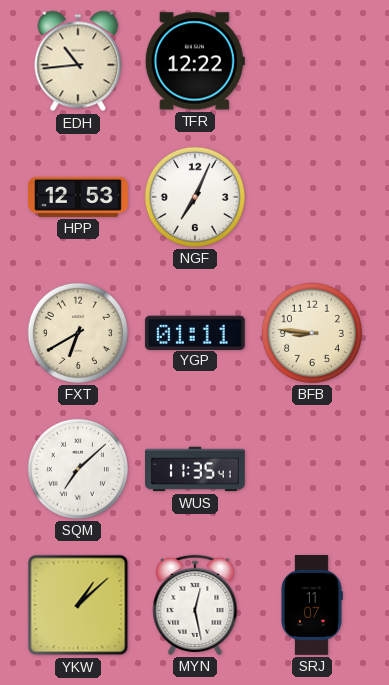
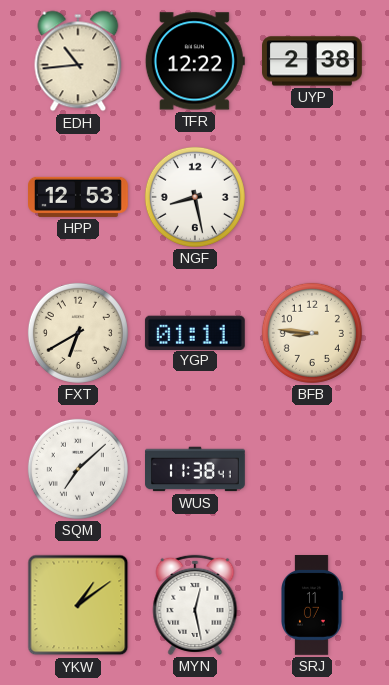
UYP: none -> 2:38
NGF: 7:04 -> 8:28
WUS: 11:35 -> 11:38
YKW: 1:08 -> 1:09
